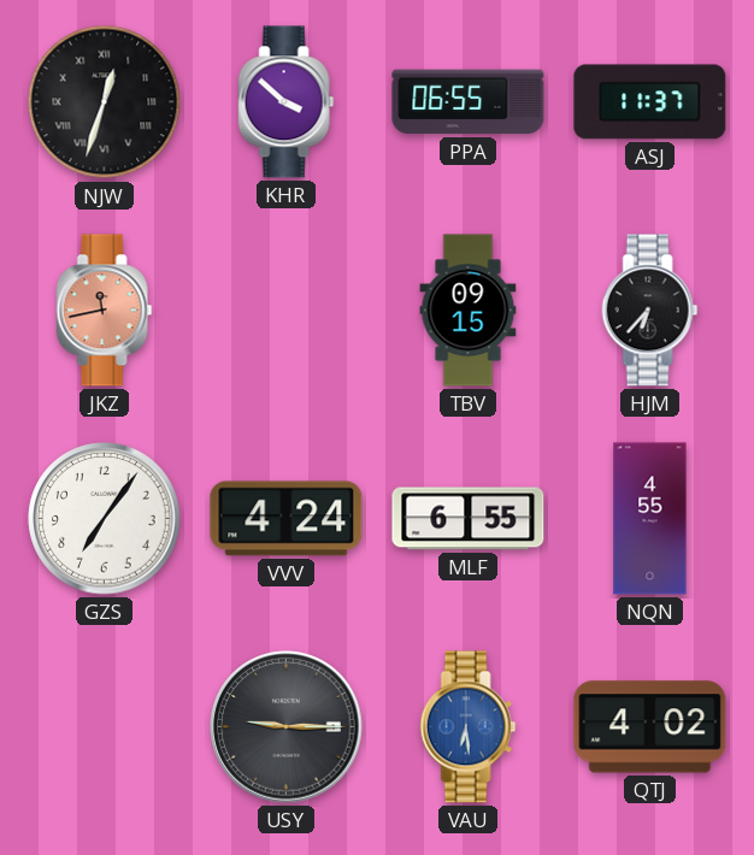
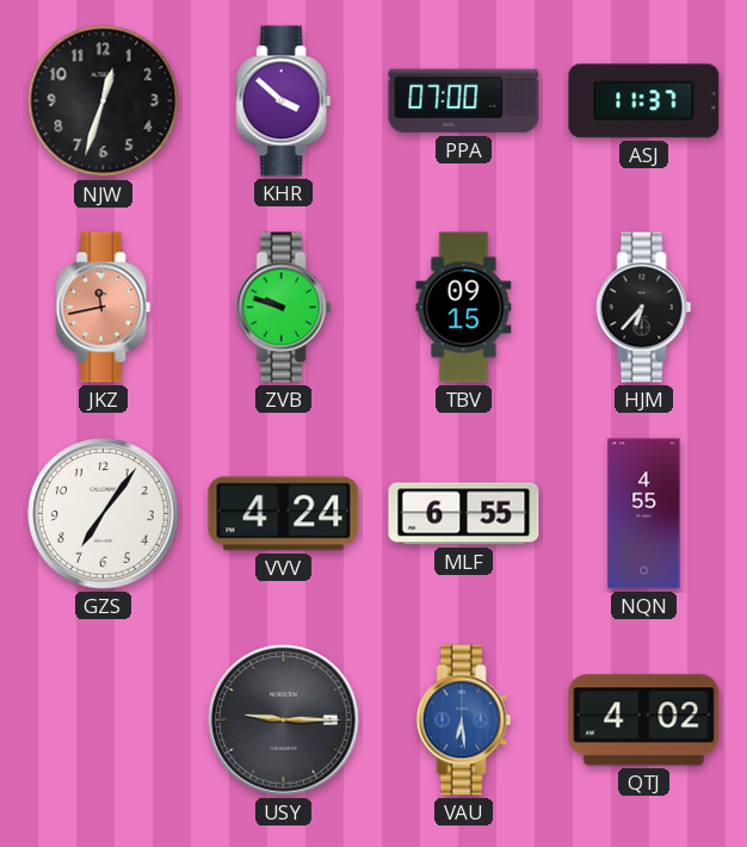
NJW numerals: Roman -> Arabic
PPA: 06:55 -> 07:00
ZVB: none -> 9:48
